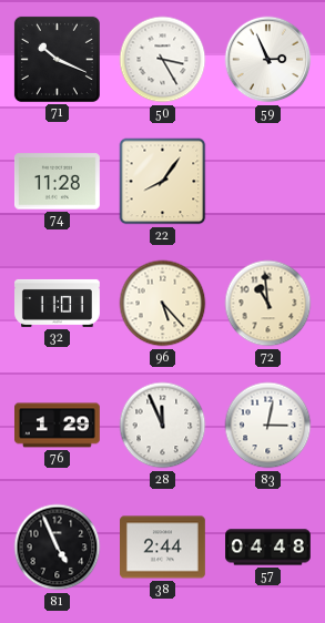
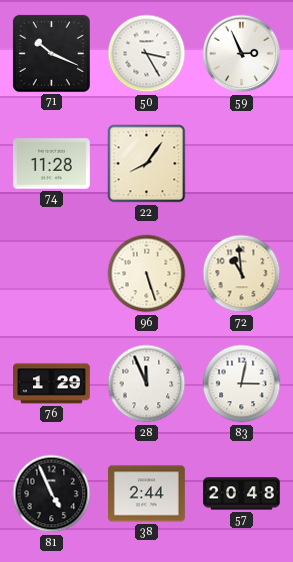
32: 11:01 -> none
96: 5:23 -> 5:27
57: 04:48 -> 20:48
